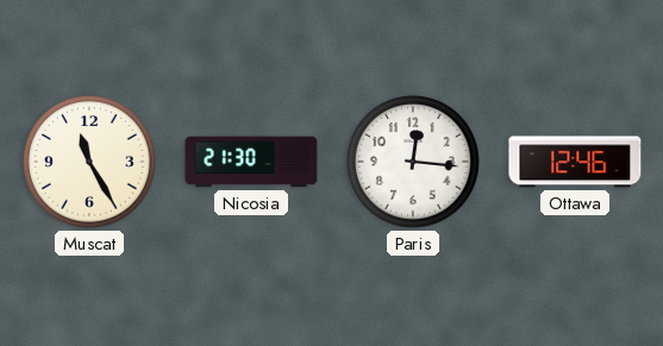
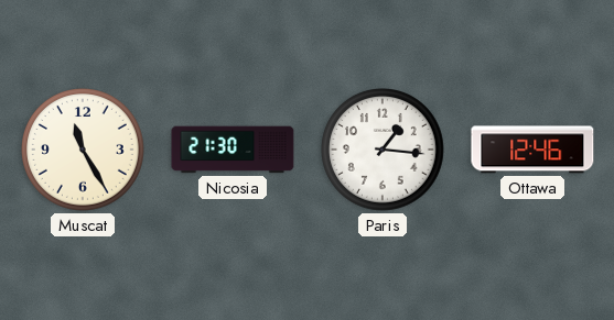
Paris: 12:16 -> 1:16
